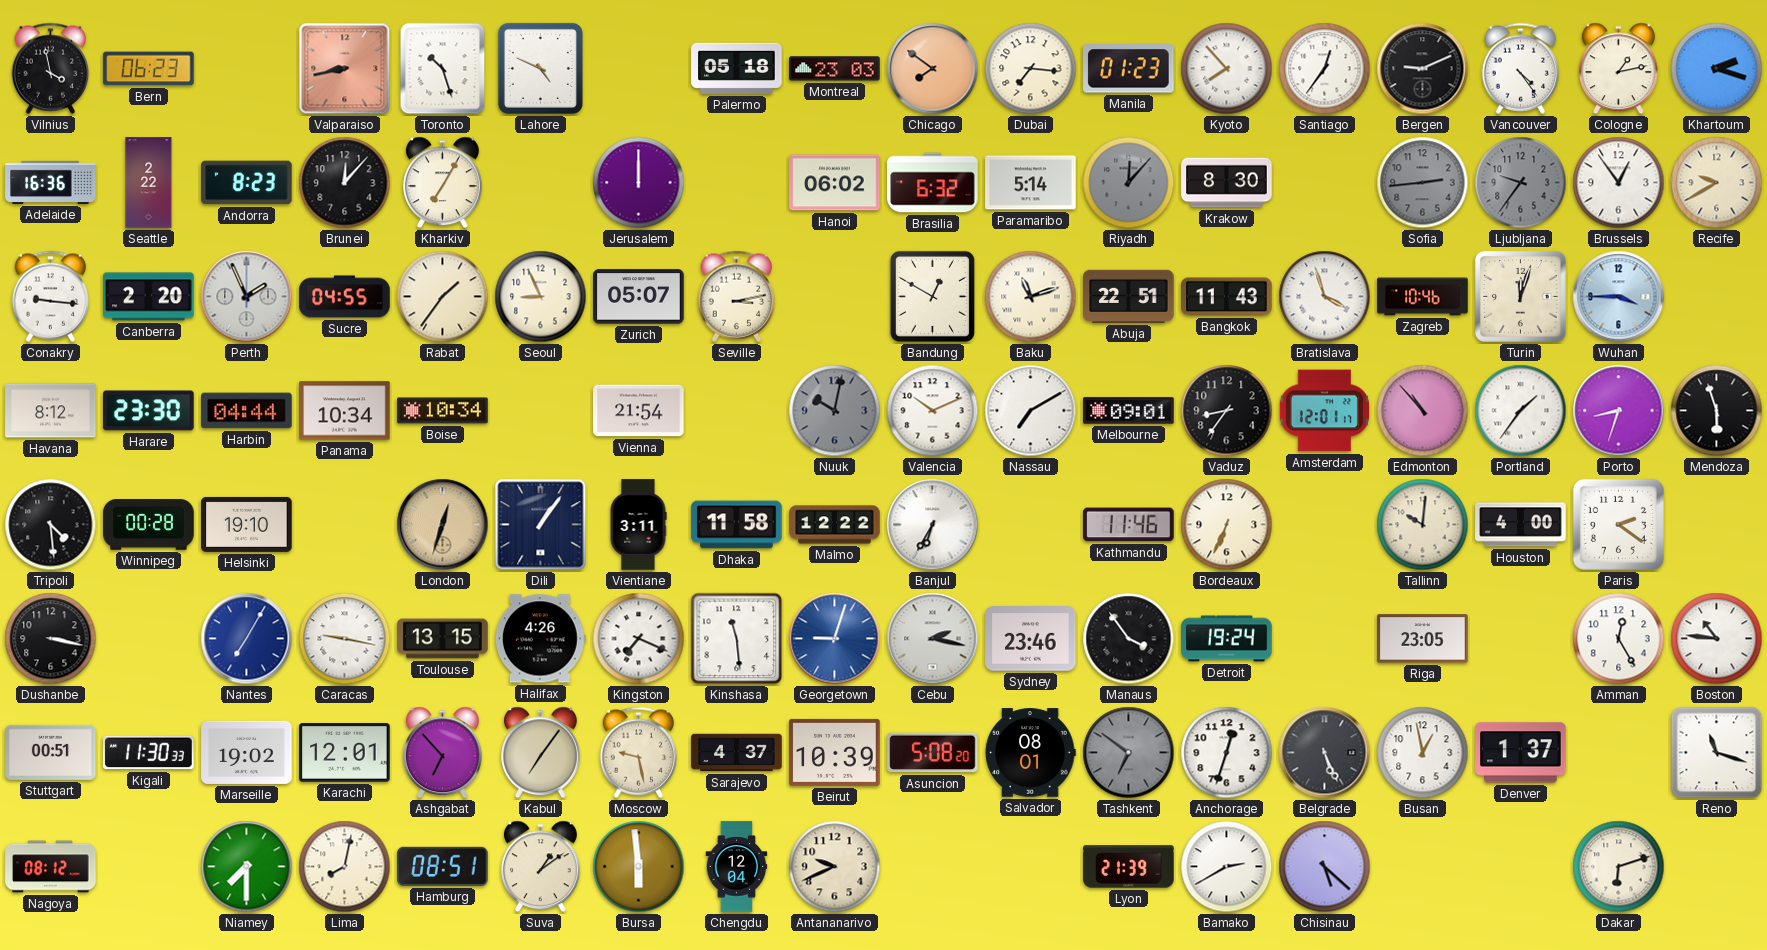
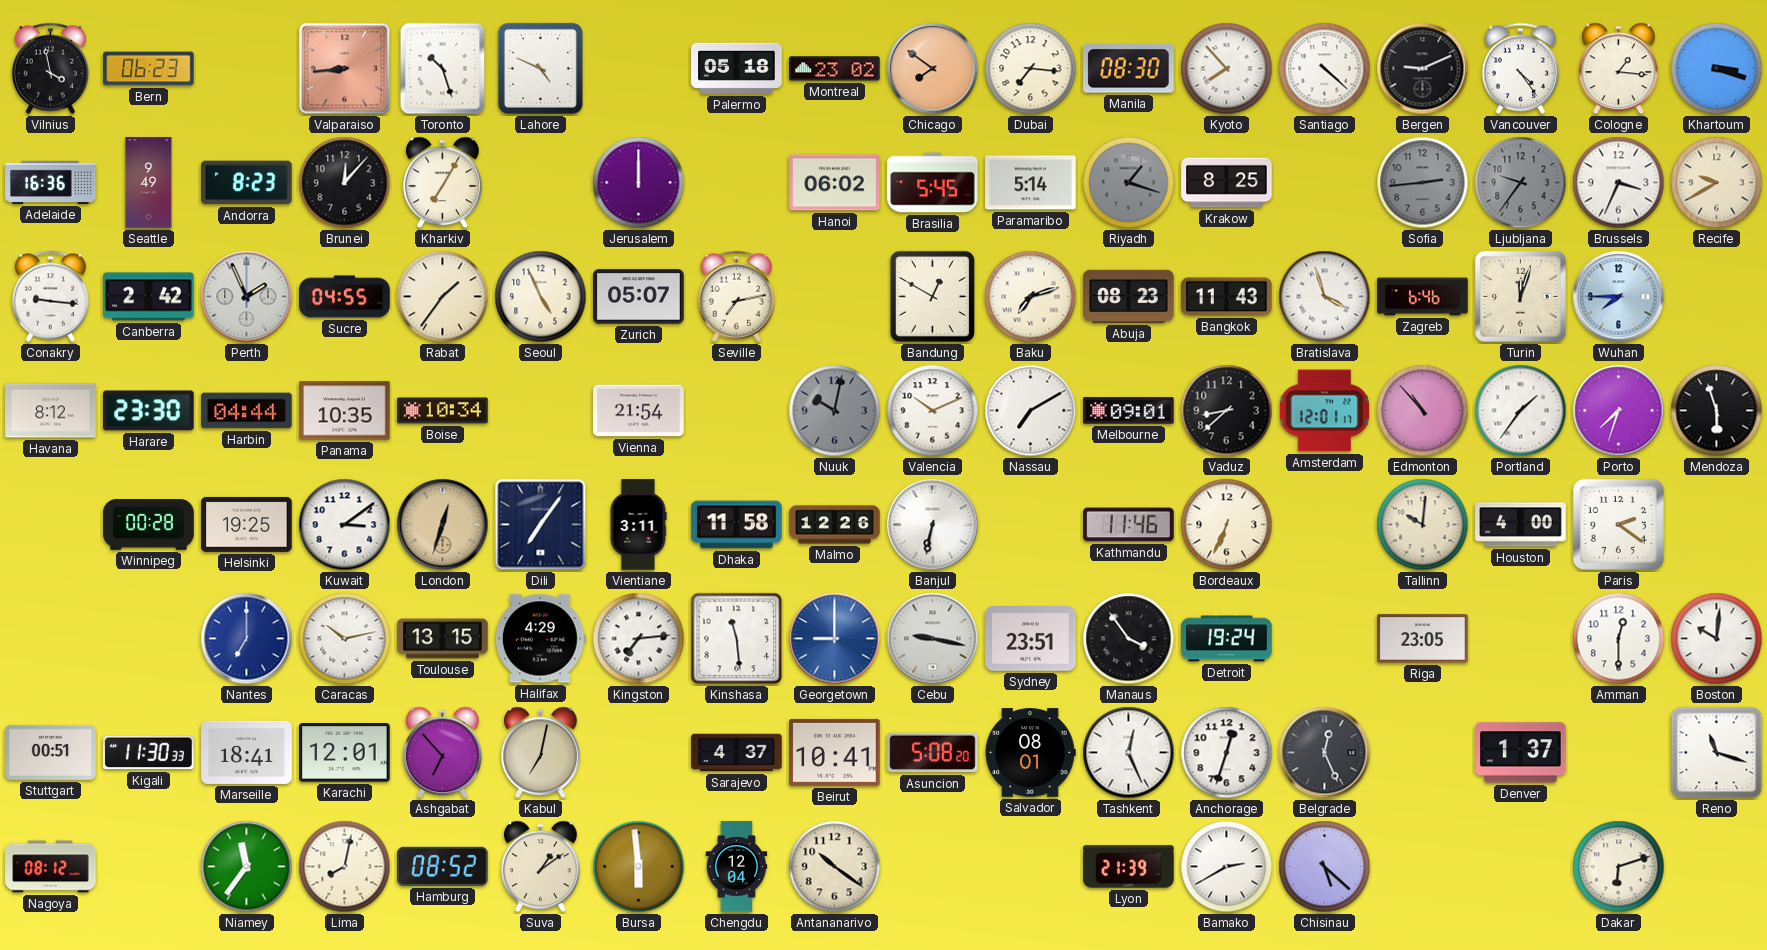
Valparaiso: 8:43 -> 8:44
Montreal: 23:03 -> 23:02
Manila: 01:23 -> 08:30
Santiago: 12:36 -> 4:22
Cologne: 1:13 -> 1:16
Khartoum: 2:18 -> 3:18
Seattle: 2:22 -> 9:49
Brasilia: 6:32 -> 5:45
Riyadh: 12:07 -> 1:18
Krakow: 8:30 -> 8:25
Brussels: 12:54 -> 3:34
Canberra: 2:20 -> 2:42
Seoul: 8:56 -> 4:56
Seville: 3:13 -> 7:13
Baku: 11:12 -> 7:12
Abuja: 22:51 -> 08:23
Zagreb: 10:46 -> 6:46
Wuhan: 3:45 -> 7:45
Panama: 10:34 -> 10:35
Vaduz: 8:36 -> 8:38
Porto: 8:33 -> 7:33
Tripoli: 4:29 -> none
Helsinki: 19:10 -> 19:25
Kuwait: none -> 3:09
Dili: 1:06 -> 7:06
Malmo: 12:22 -> 12:26
Banjul: 6:35 -> 6:32
Dushanbe: 3:17 -> none
Nantes: 7:05 -> 7:00
Caracas: 9:17 -> 10:13
Halifax: 4:26 -> 4:29
Kingston: 7:19 -> 7:14
Georgetown: 9:03 -> 9:00
Cebu: 2:17 -> 9:17
Sydney: 23:46 -> 23:51
Amman: 12:25 -> 12:30
Boston: 10:46 -> 10:01
Marseille: 19:02 -> 18:41
Kabul: 7:06 -> 7:02
Moscow: 9:28 -> none
Beirut: 10:39 -> 10:41
Tashkent: 6:51 -> 12:26
Tashkent dial: grey -> white
Belgrade: 5:26 -> 12:26
Busan: 12:58 -> none
Niamey: 7:30 -> 11:36
Hamburg: 08:51 -> 08:52
Antananarivo: 9:41 -> 10:21
